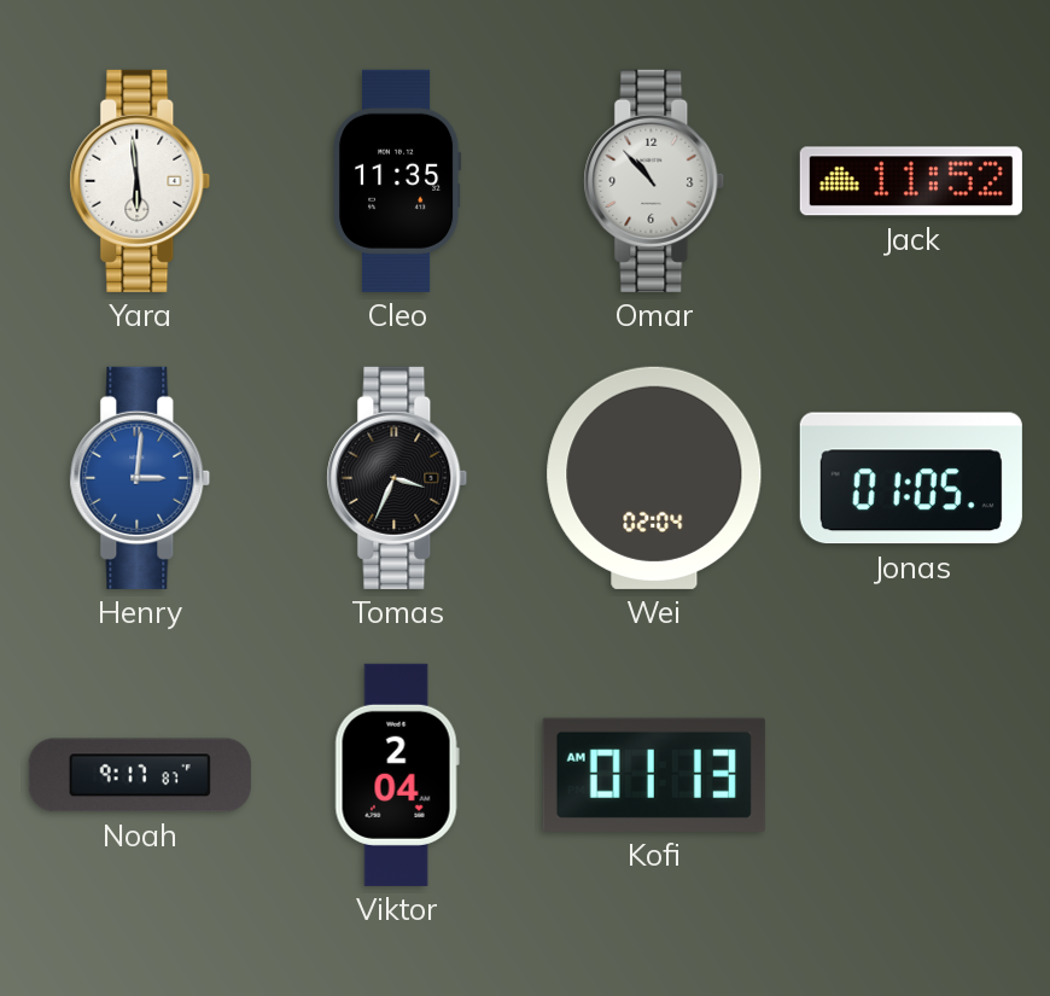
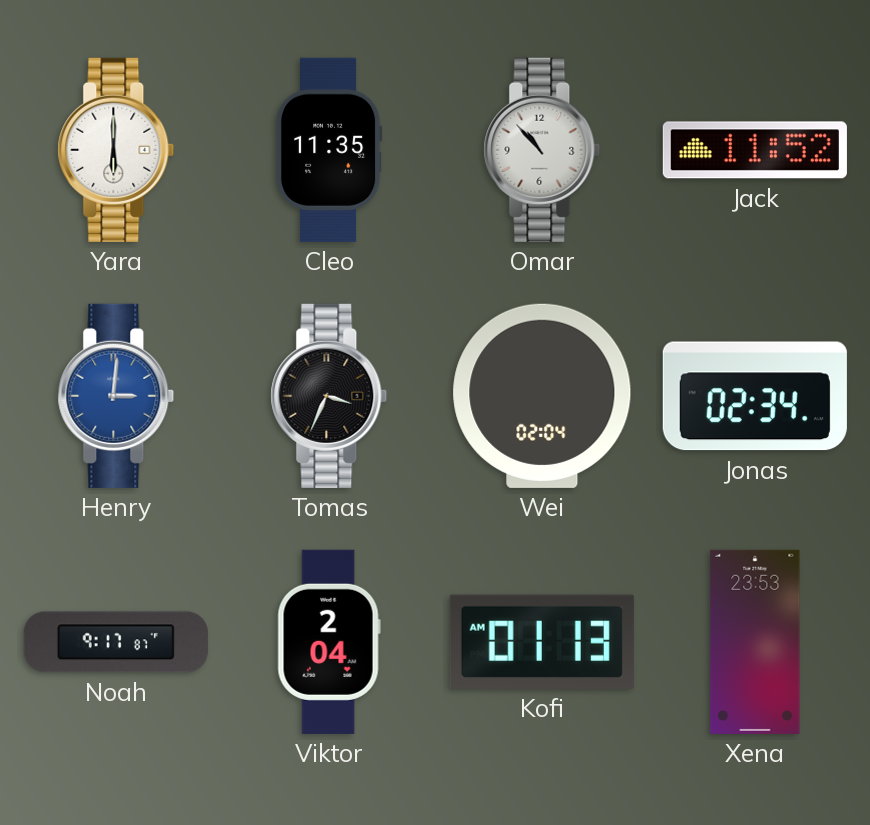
Yara: 5:59 -> 6:00
Jonas: 01:05 -> 02:34
Xena: none -> 23:53
